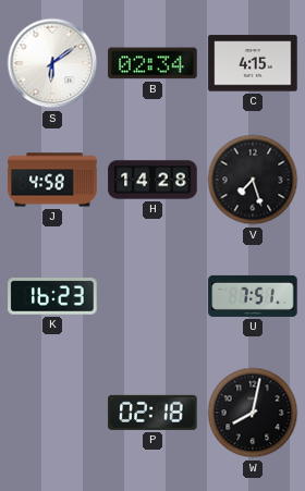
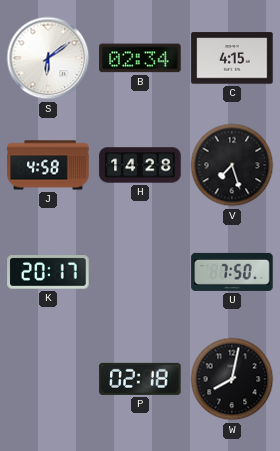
K: 16:23 -> 20:17
U: 7:51 -> 7:50
